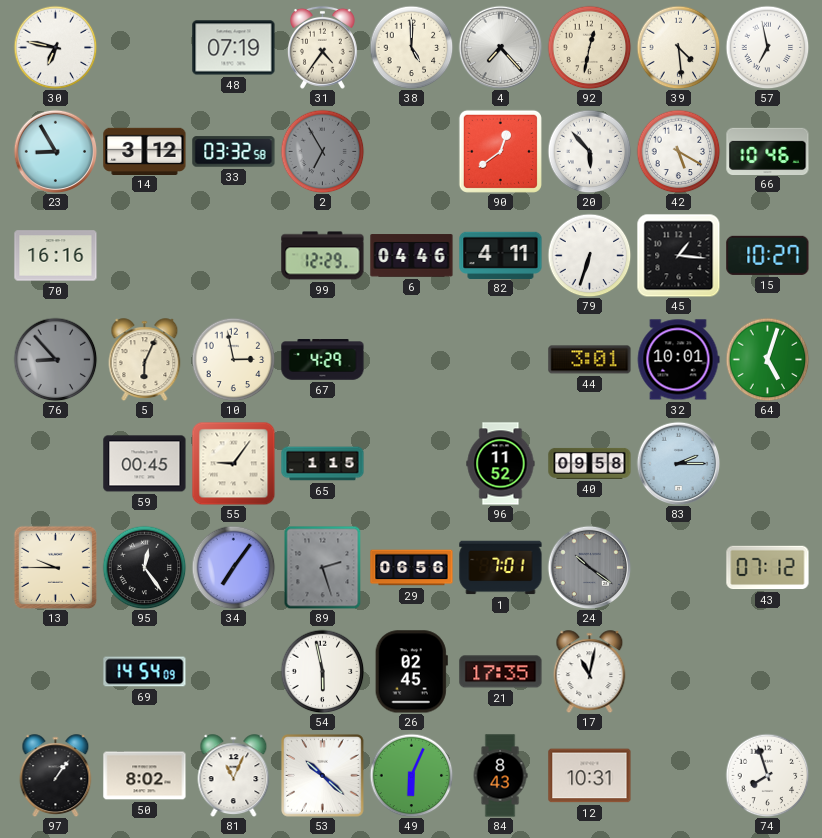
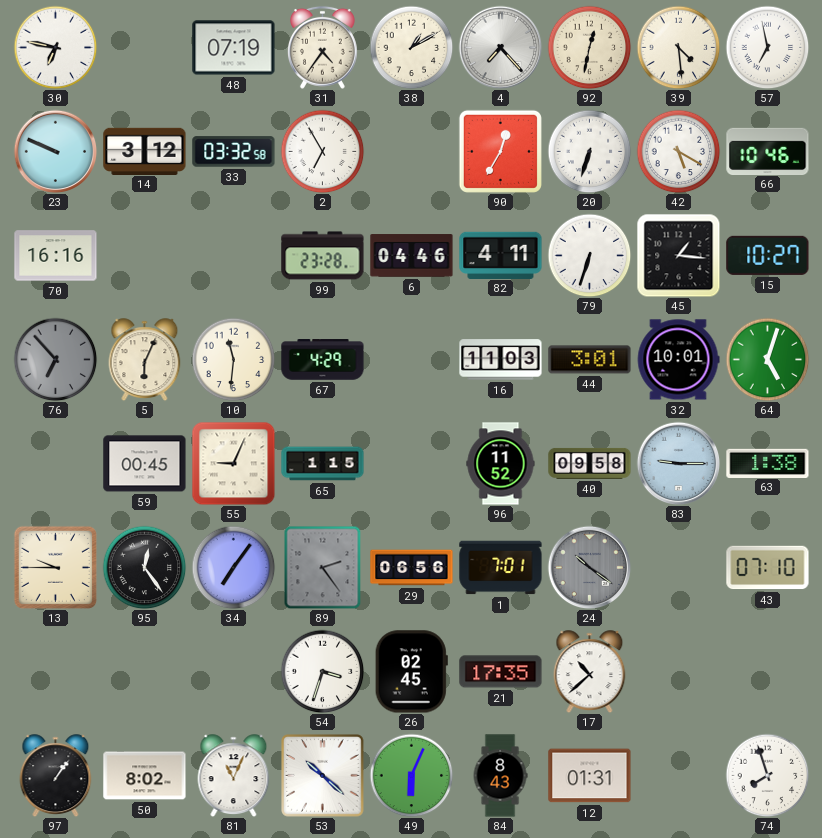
38: 5:00 -> 1:10
23: 8:55 -> 9:49
2 dial: grey -> white
90: 12:39 -> 12:35
20: 5:53 -> 6:33
99: 12:29 -> 23:28
76: 8:53 -> 6:53
10: 2:58 -> 11:31
16: none -> 11:03
55: 9:06 -> 9:04
83: 2:15 -> 9:15
63: none -> 1:38
89: 2:27 -> 2:24
43: 07:12 -> 07:10
69: 14:54 -> none
54: 5:58 -> 3:33
17: 11:02 -> 10:38
12: 10:31 -> 01:31
